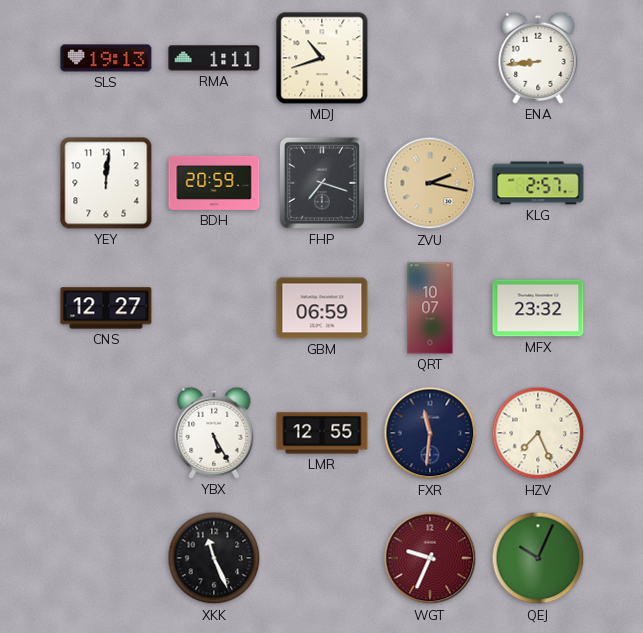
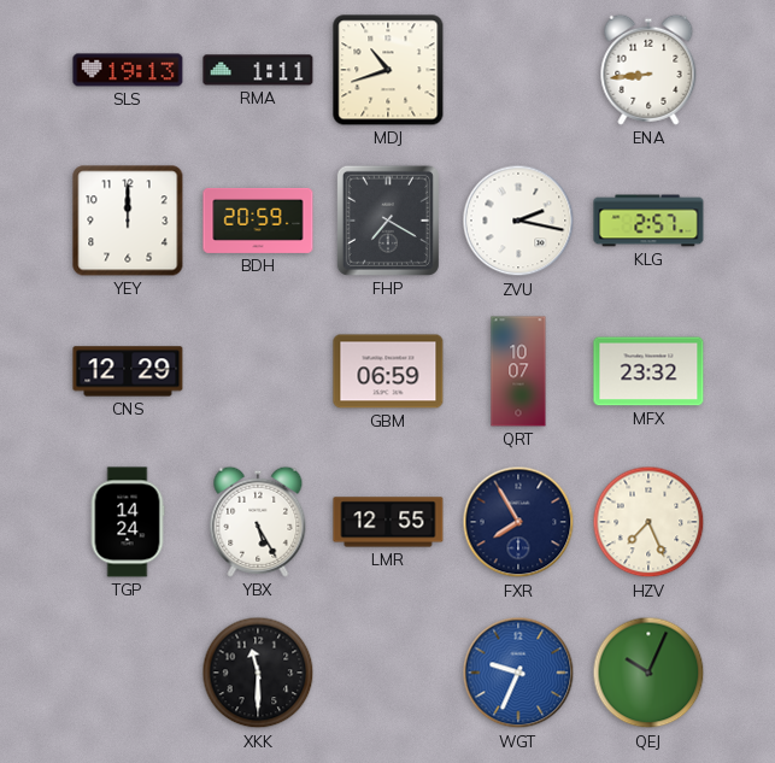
YEY: 12:01 -> 12:00
FHP: 7:18 -> 7:20
ZVU dial: champagne -> white
CNS: 12:27 -> 12:29
TGP: none -> 14:24
FXR: 11:31 -> 7:55
XKK: 11:26 -> 11:30
WGT dial: burgundy -> blue
